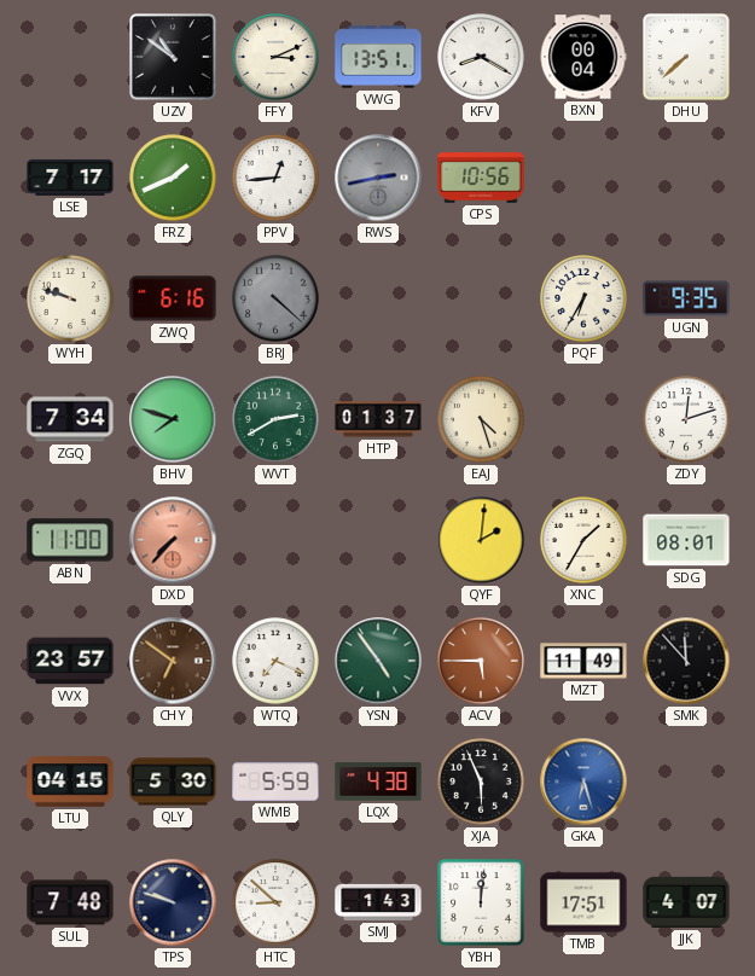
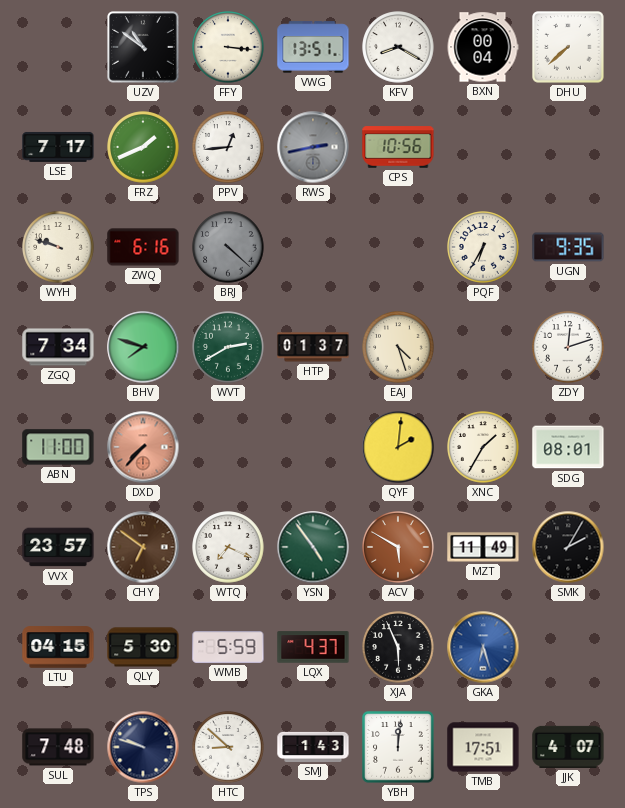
FFY: 3:11 -> 3:16
ACV: 5:45 -> 5:50
SMK: 11:53 -> 2:05
LQX: 4:38 -> 4:37
